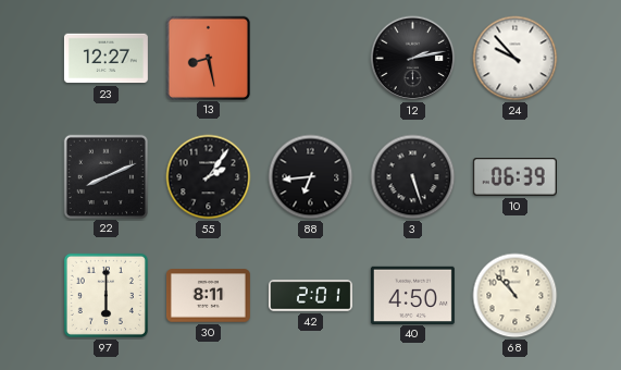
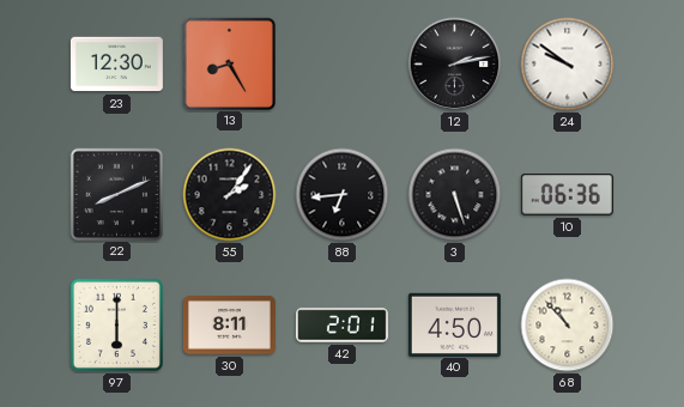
23: 12:27 -> 12:30
13: 8:28 -> 8:25
24: 9:53 -> 9:51
10: 06:39 -> 06:36
